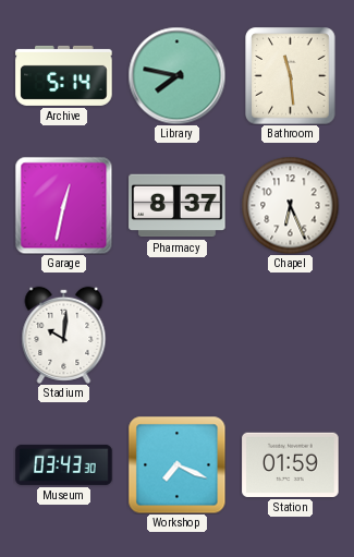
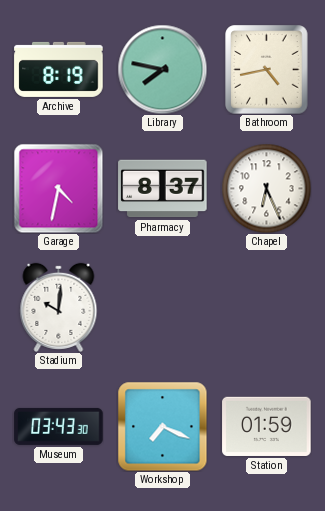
Archive: 5:14 -> 8:19
Bathroom: 11:29 -> 4:43
Garage: 12:32 -> 4:32
